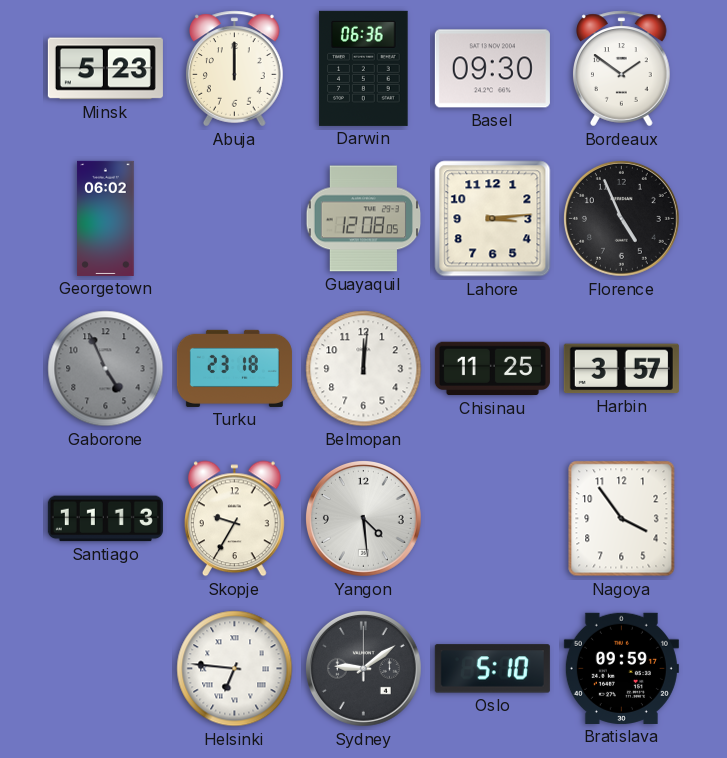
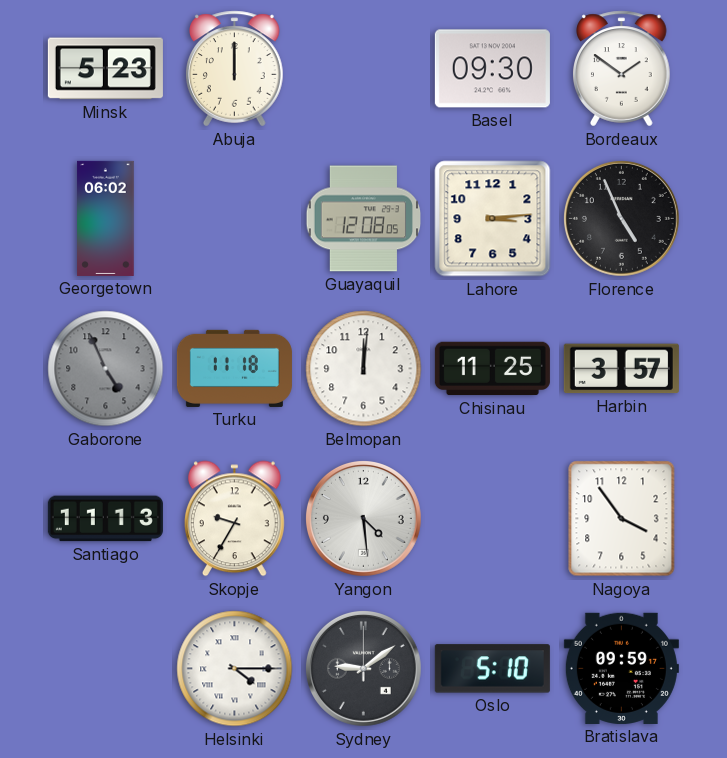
Darwin: 06:36 -> none
Turku: 23:18 -> 11:18
Helsinki: 6:46 -> 4:15
